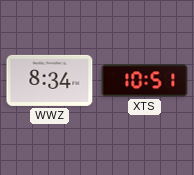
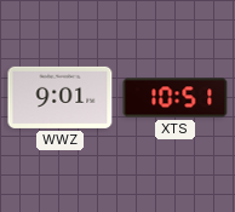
WWZ: 8:34 -> 9:01
